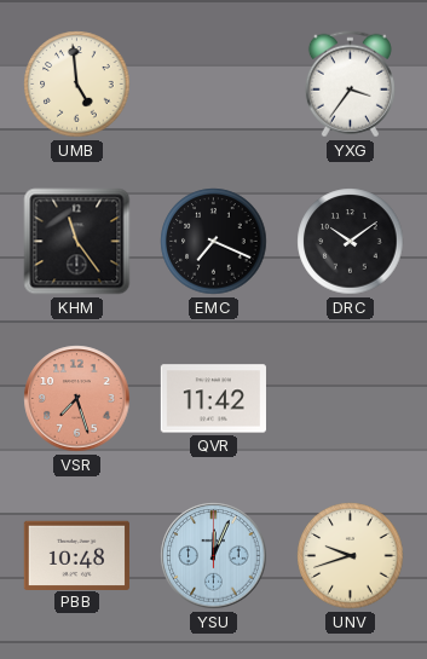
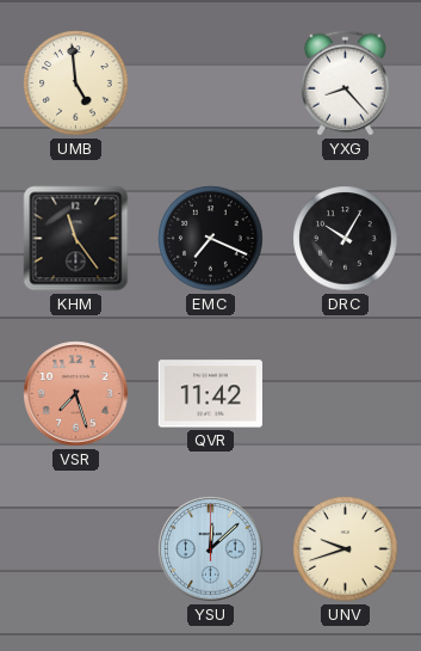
YXG: 3:36 -> 8:23
DRC: 10:09 -> 10:05
PBB: 10:48 -> none
YSU: 12:04 -> 12:08
